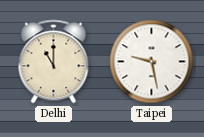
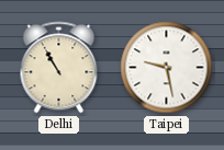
Delhi: 11:00 -> 10:55
